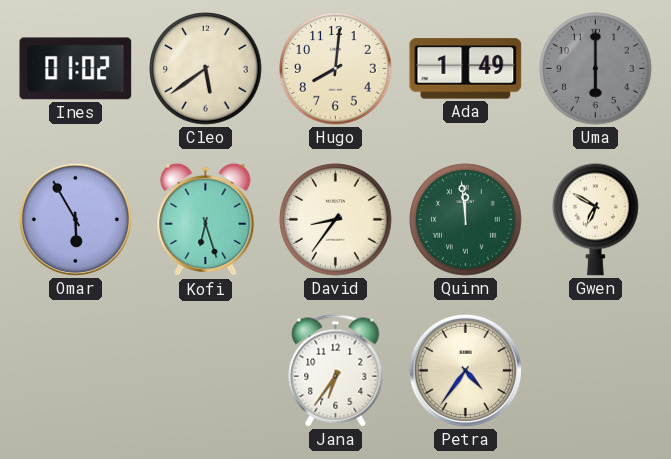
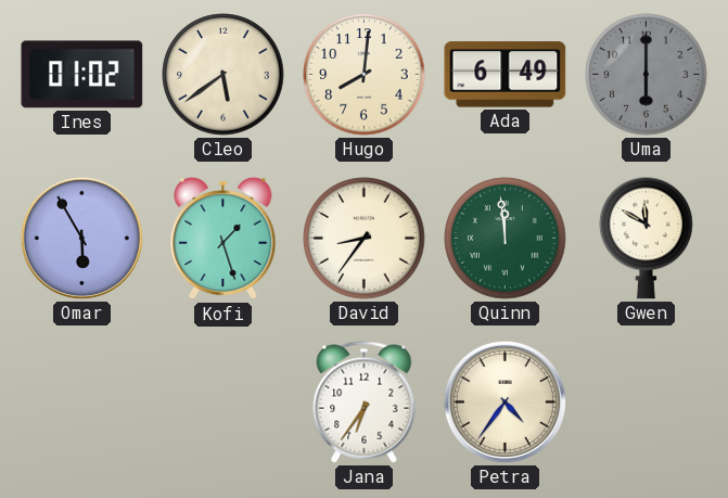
Ada: 1:49 -> 6:49
Kofi: 6:27 -> 1:27
Gwen: 6:50 -> 11:50
